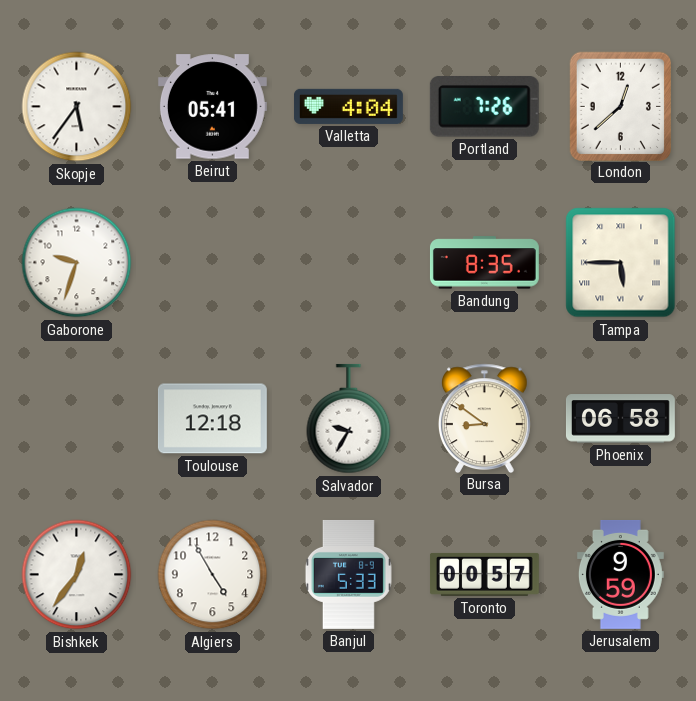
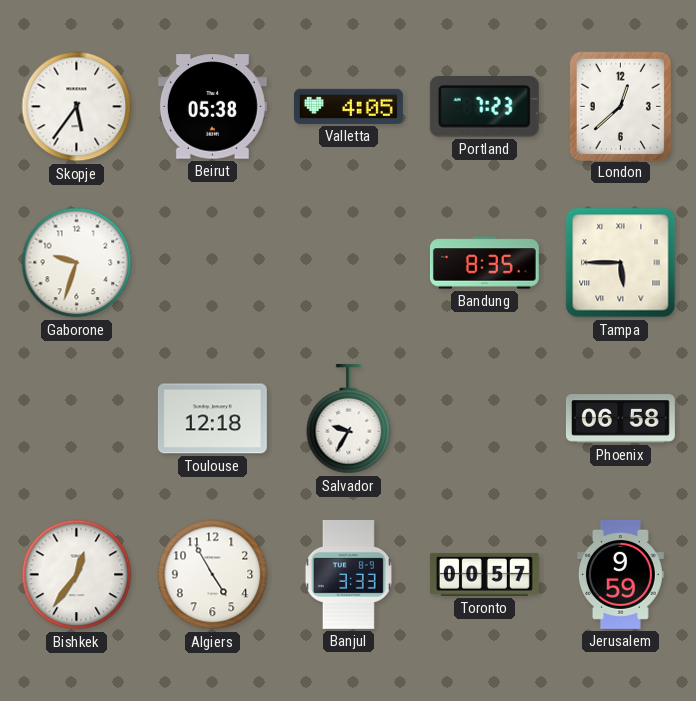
Beirut: 05:41 -> 05:38
Valletta: 4:04 -> 4:05
Portland: 7:26 -> 7:23
Bursa: 8:51 -> none
Banjul: 5:33 -> 3:33
